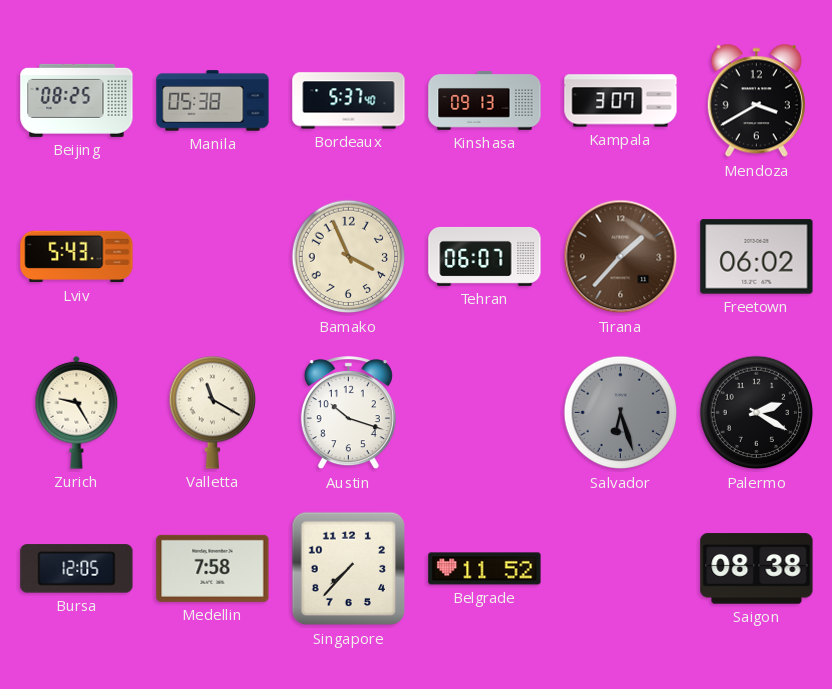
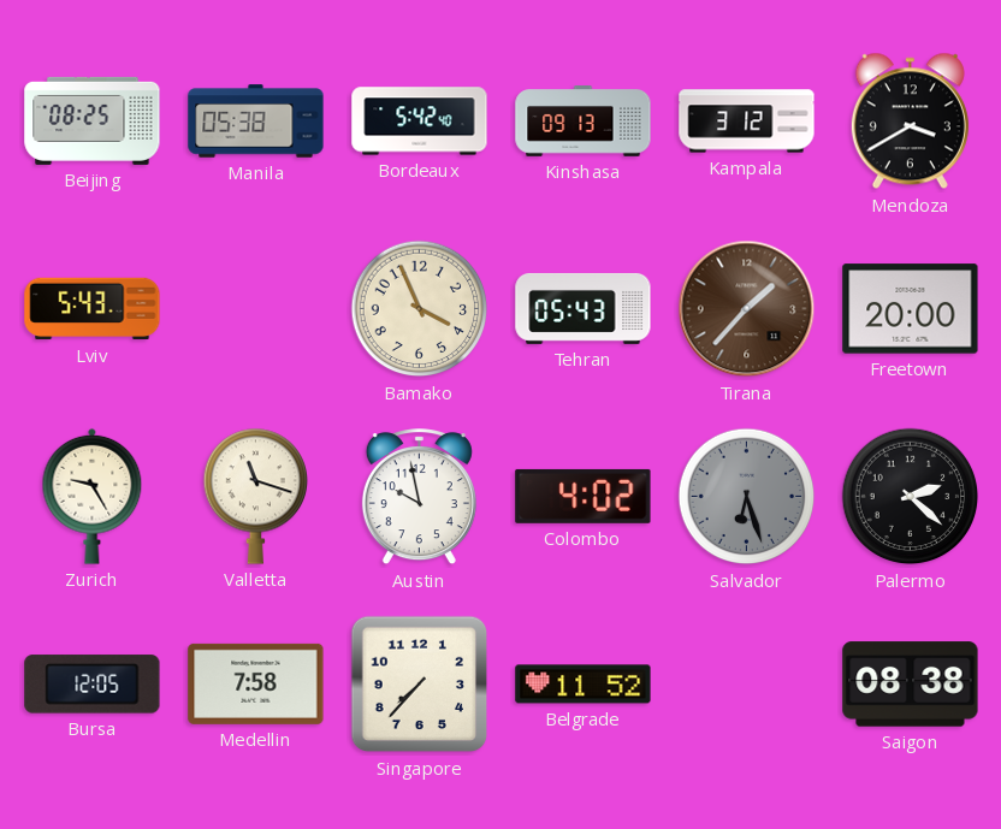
Bordeaux: 5:37 -> 5:42
Kampala: 3:07 -> 3:12
Tehran: 06:07 -> 05:43
Freetown: 06:02 -> 20:00
Valletta: 11:20 -> 11:18
Austin: 10:18 -> 9:58
Colombo: none -> 4:02
Palermo: 2:20 -> 2:22
